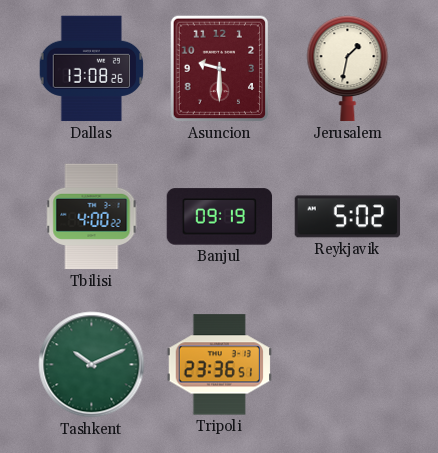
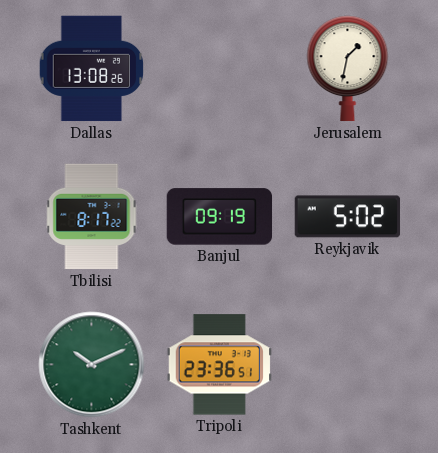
Asuncion: 9:30 -> none
Tbilisi: 4:00 -> 8:17
